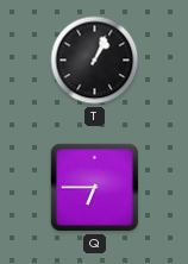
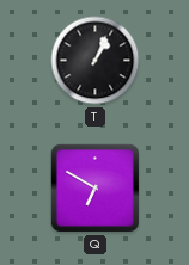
Q: 6:45 -> 6:50
